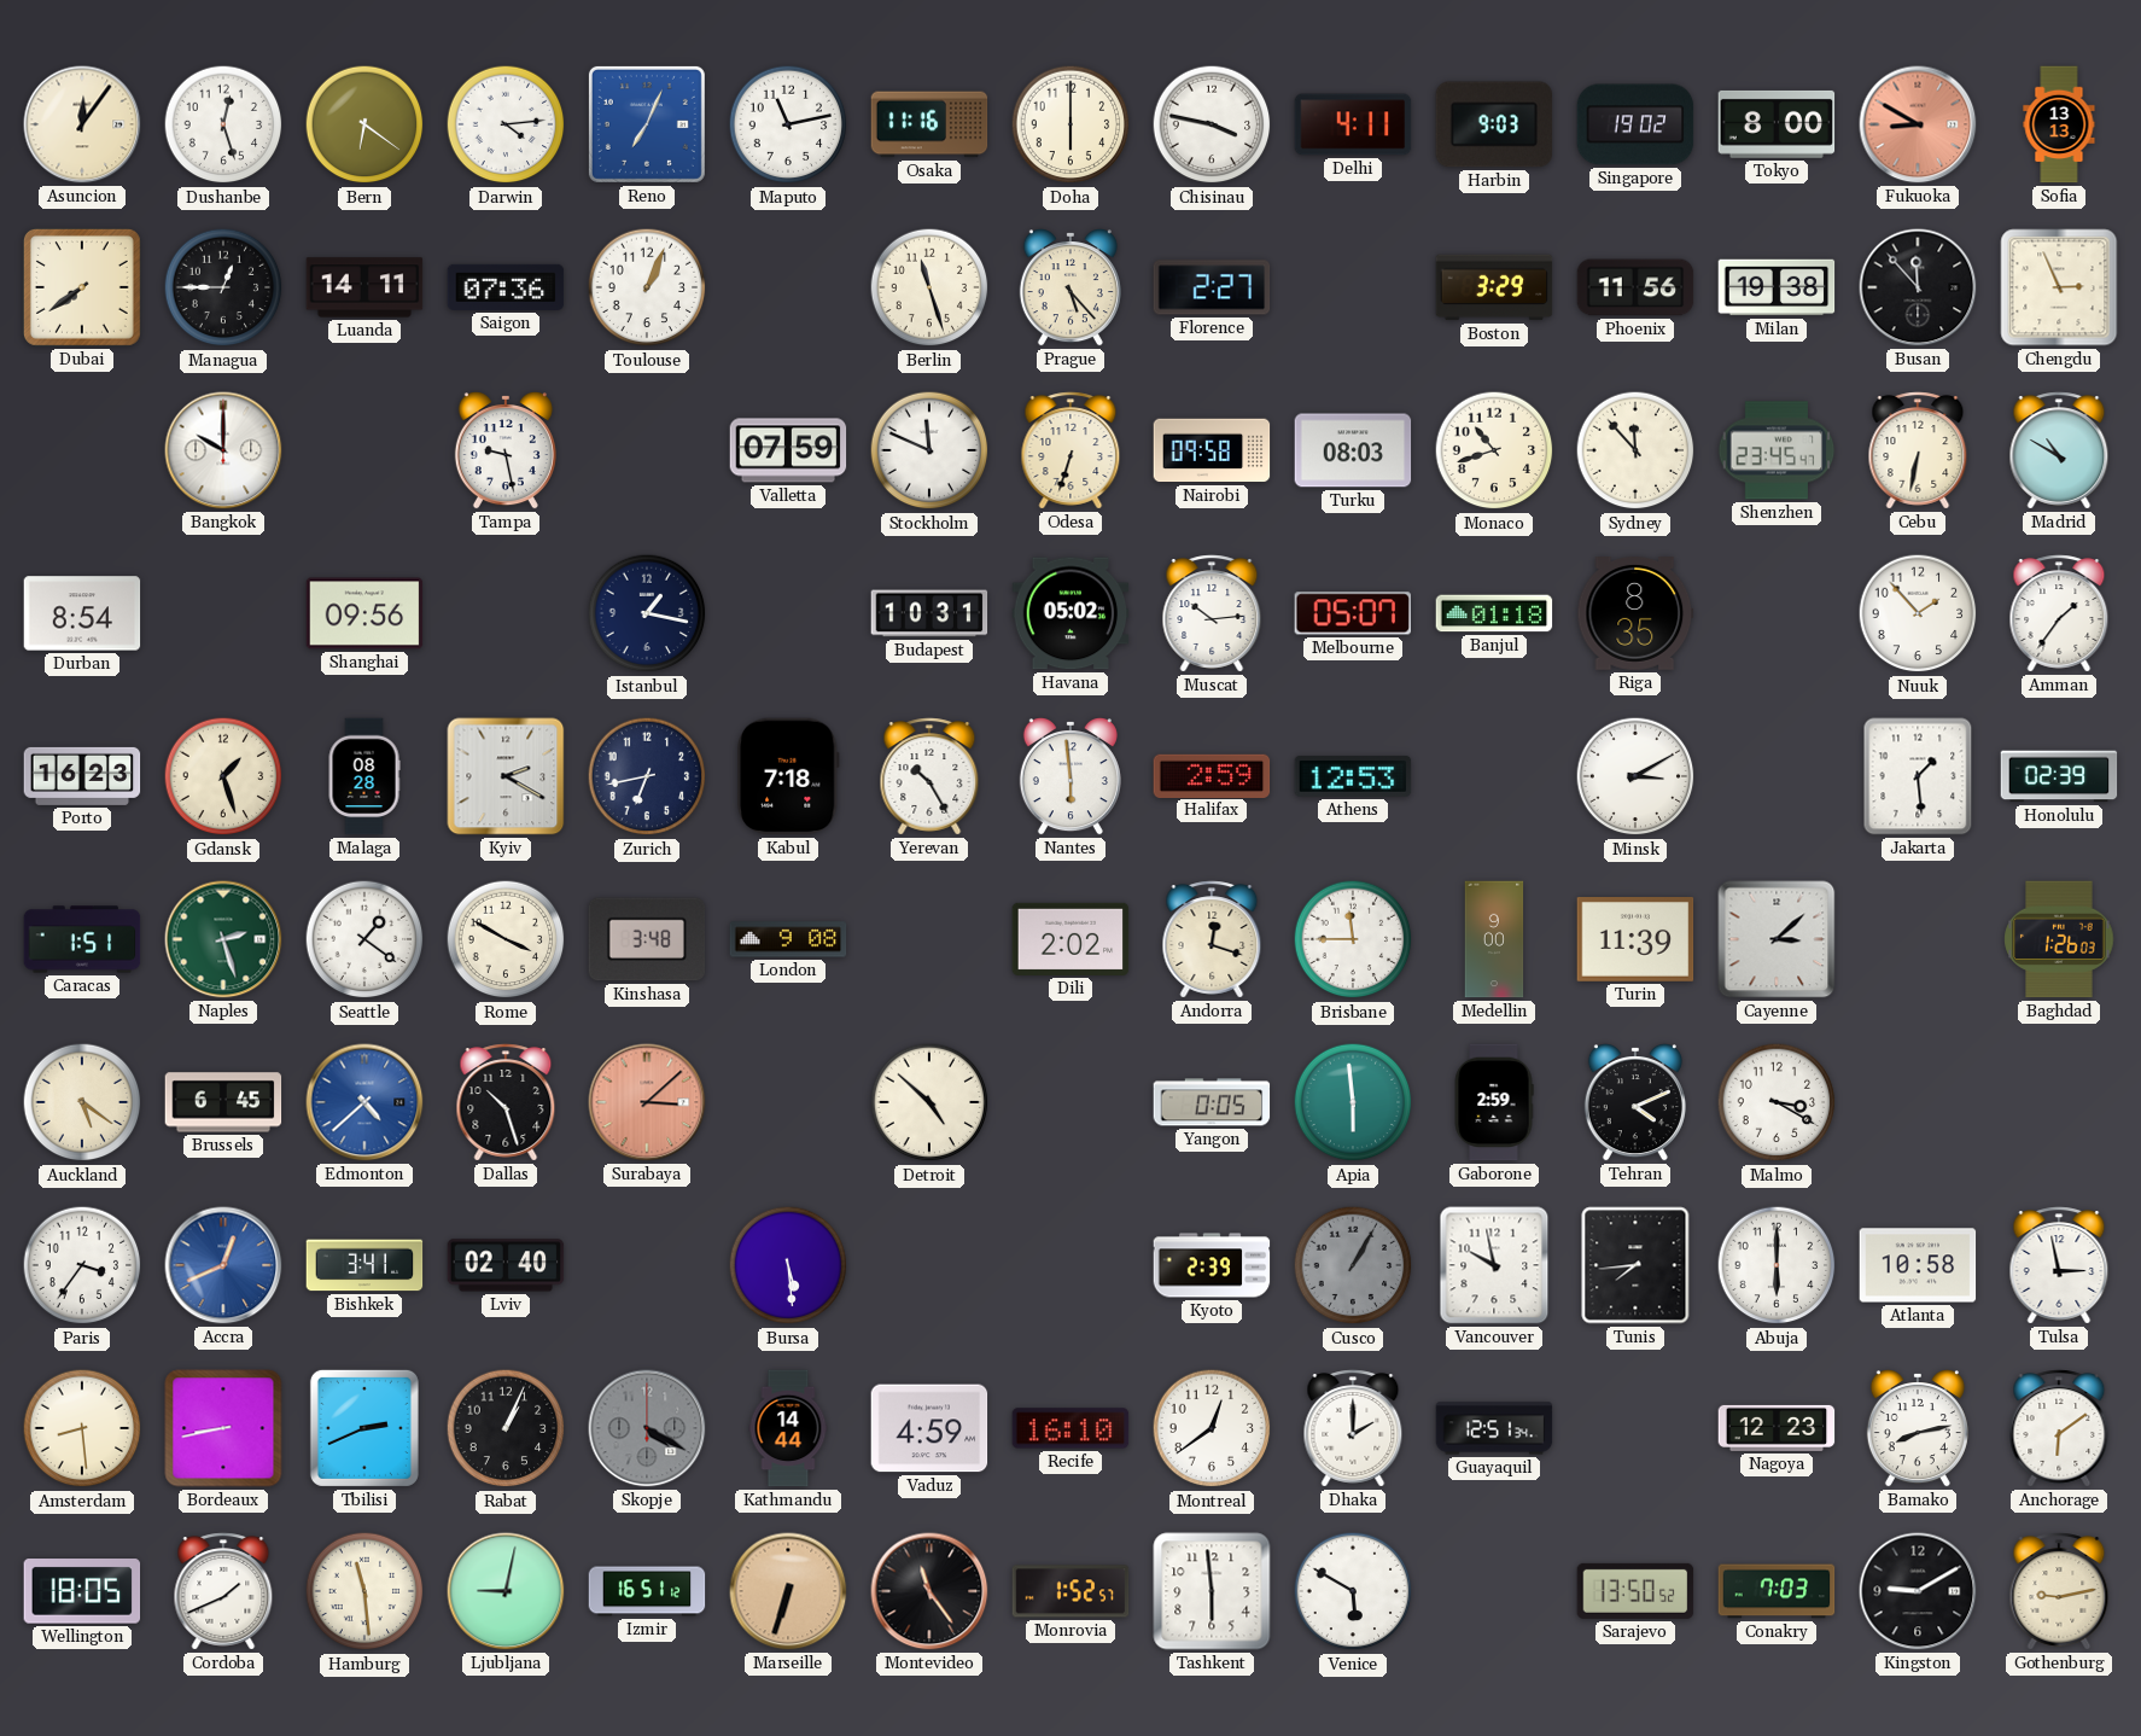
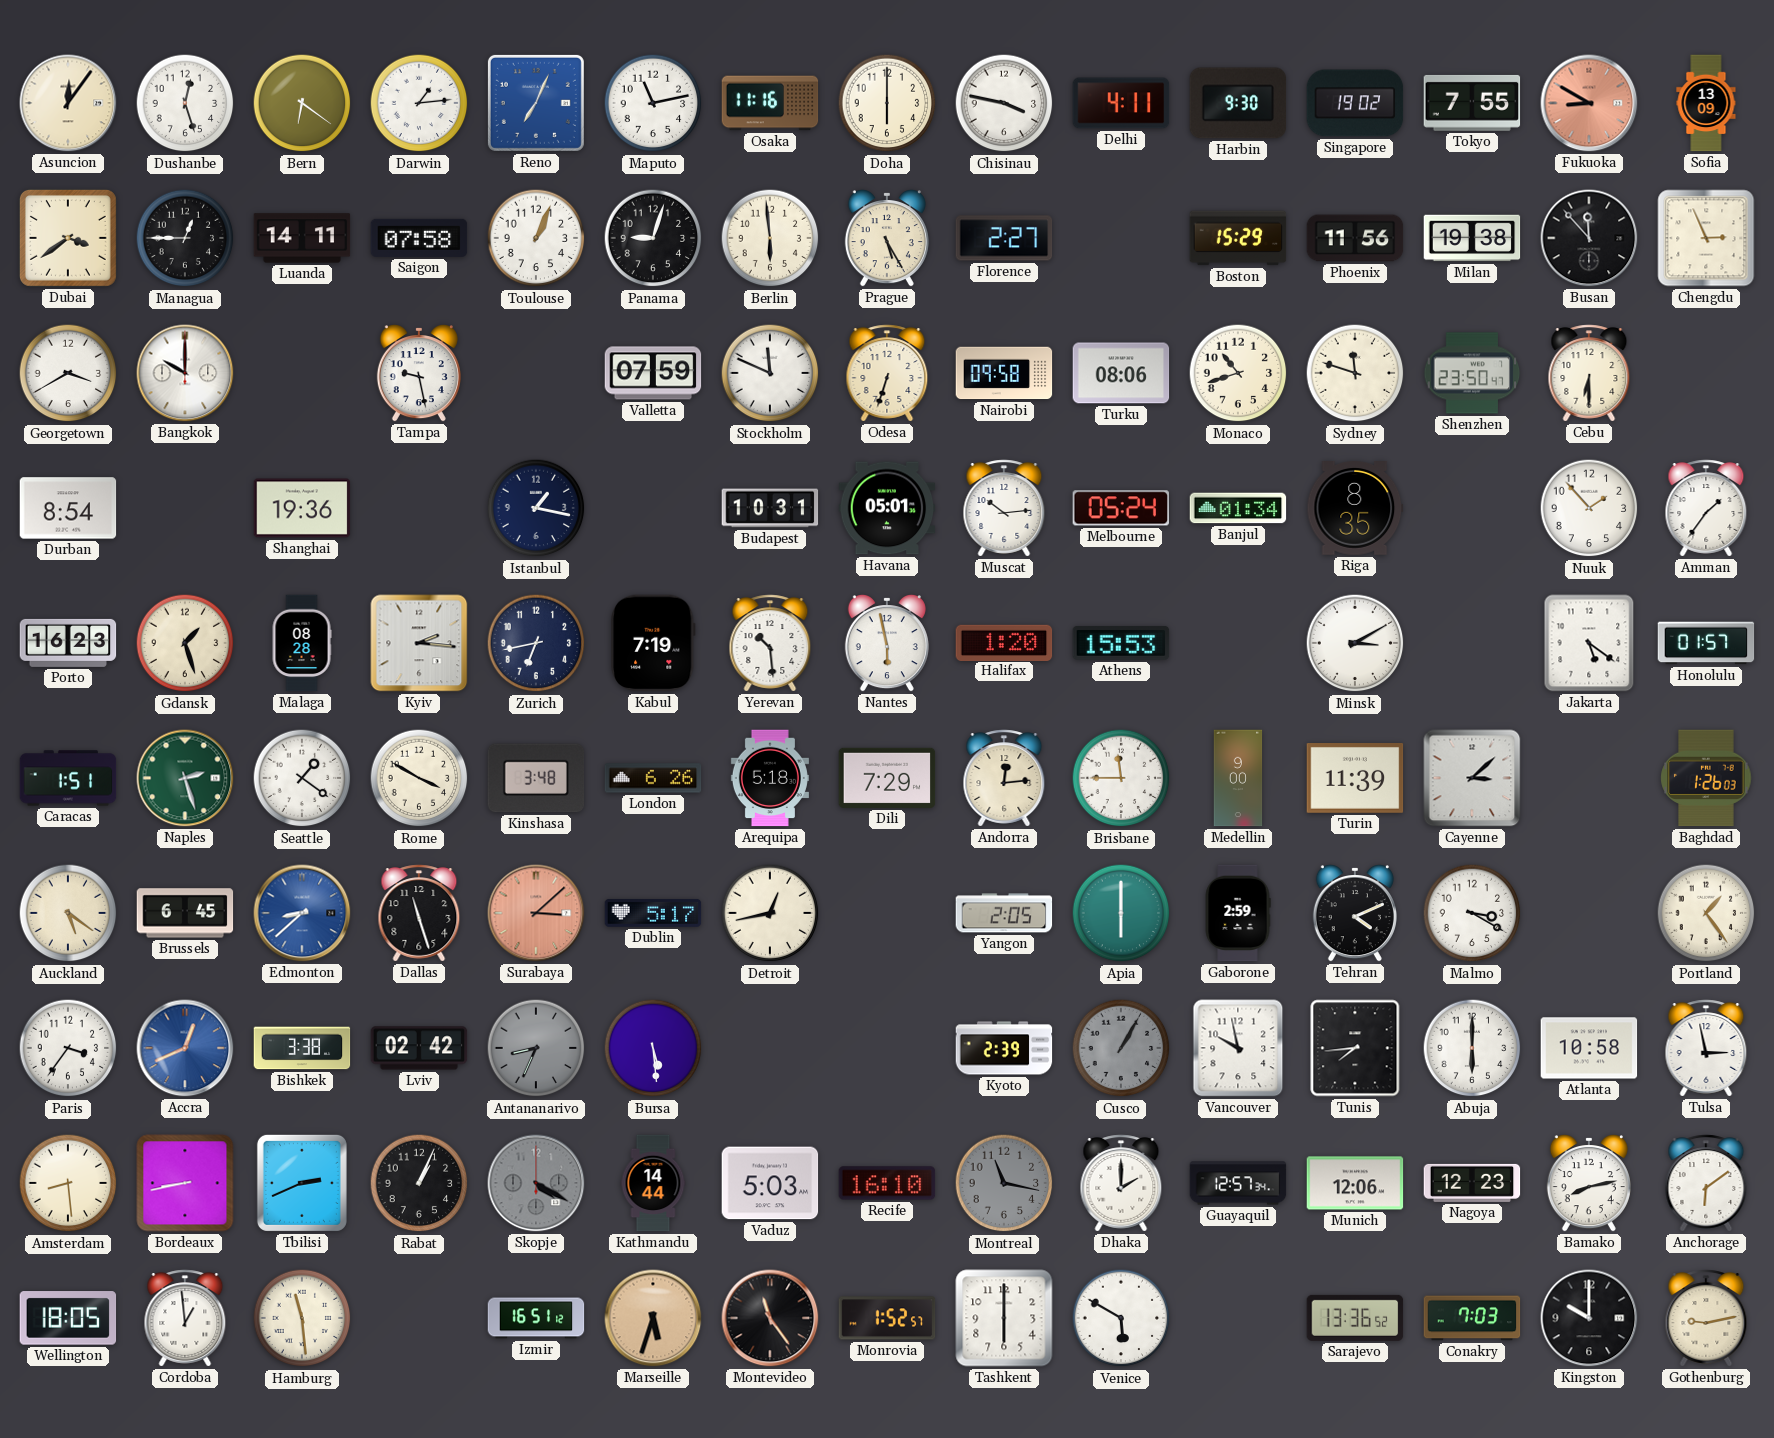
Darwin: 4:14 -> 1:14
Harbin: 9:03 -> 9:30
Tokyo: 8:00 -> 7:55
Sofia: 13:13 -> 13:09
Dubai: 7:39 -> 3:39
Saigon: 07:36 -> 07:58
Panama: none -> 9:03
Berlin: 11:27 -> 5:59
Prague: 5:23 -> 5:25
Boston: 3:29 -> 15:29
Georgetown: none -> 3:40
Turku: 08:03 -> 08:06
Sydney: 11:53 -> 11:48
Shenzhen: 23:45 -> 23:50
Cebu: 6:32 -> 6:30
Madrid: 10:50 -> none
Shanghai: 09:56 -> 19:36
Havana: 05:02 -> 05:01
Melbourne: 05:07 -> 05:24
Banjul: 01:18 -> 01:34
Kyiv: 2:20 -> 2:16
Kabul: 7:18 -> 7:19
Yerevan: 10:25 -> 10:29
Nantes: 5:59 -> 5:58
Halifax: 2:59 -> 1:20
Athens: 12:53 -> 15:53
Jakarta: 1:29 -> 5:21
Honolulu: 02:39 -> 01:57
London: 9:08 -> 6:26
Arequipa: none -> 5:18
Dili: 2:02 -> 7:29
Andorra: 12:18 -> 12:14
Edmonton: 4:38 -> 8:38
Dallas: 10:27 -> 11:27
Dublin: none -> 5:17
Detroit: 4:52 -> 12:43
Yangon: 0:05 -> 2:05
Apia: 5:59 -> 6:00
Portland: none -> 1:24
Bishkek: 3:41 -> 3:38
Lviv: 02:40 -> 02:42
Antananarivo: none -> 8:34
Vaduz: 4:59 -> 5:03
Montreal: 12:39 -> 11:17
Montreal dial: white -> grey
Guayaquil: 12:51 -> 12:57
Munich: none -> 12:06
Cordoba: 1:41 -> 12:59
Ljubljana: 9:02 -> none
Marseille: 6:33 -> 5:33
Tashkent: 5:59 -> 6:00
Sarajevo: 13:50 -> 13:36
Kingston: 9:10 -> 10:00
